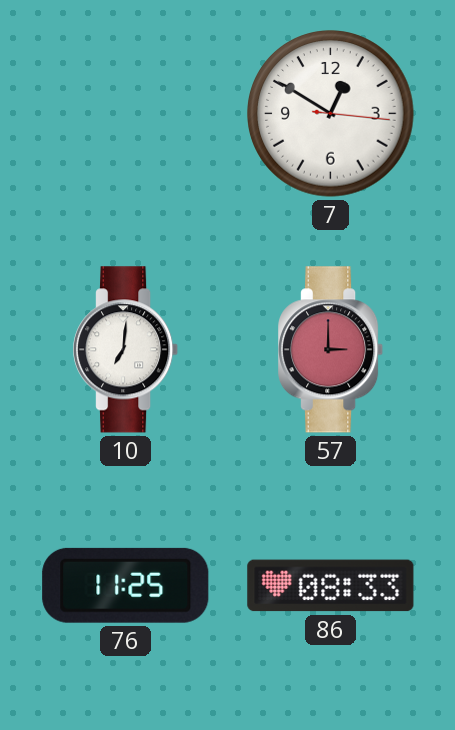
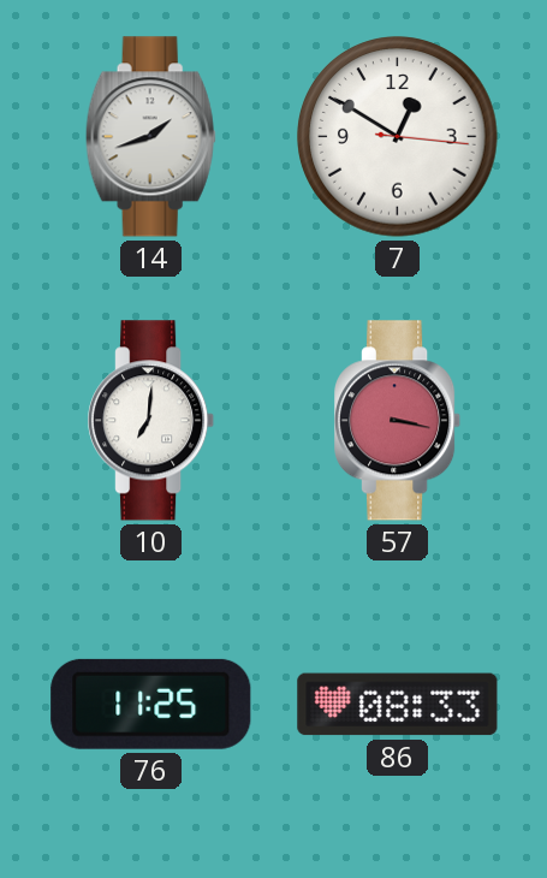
14: none -> 1:42
57: 3:00 -> 3:17
